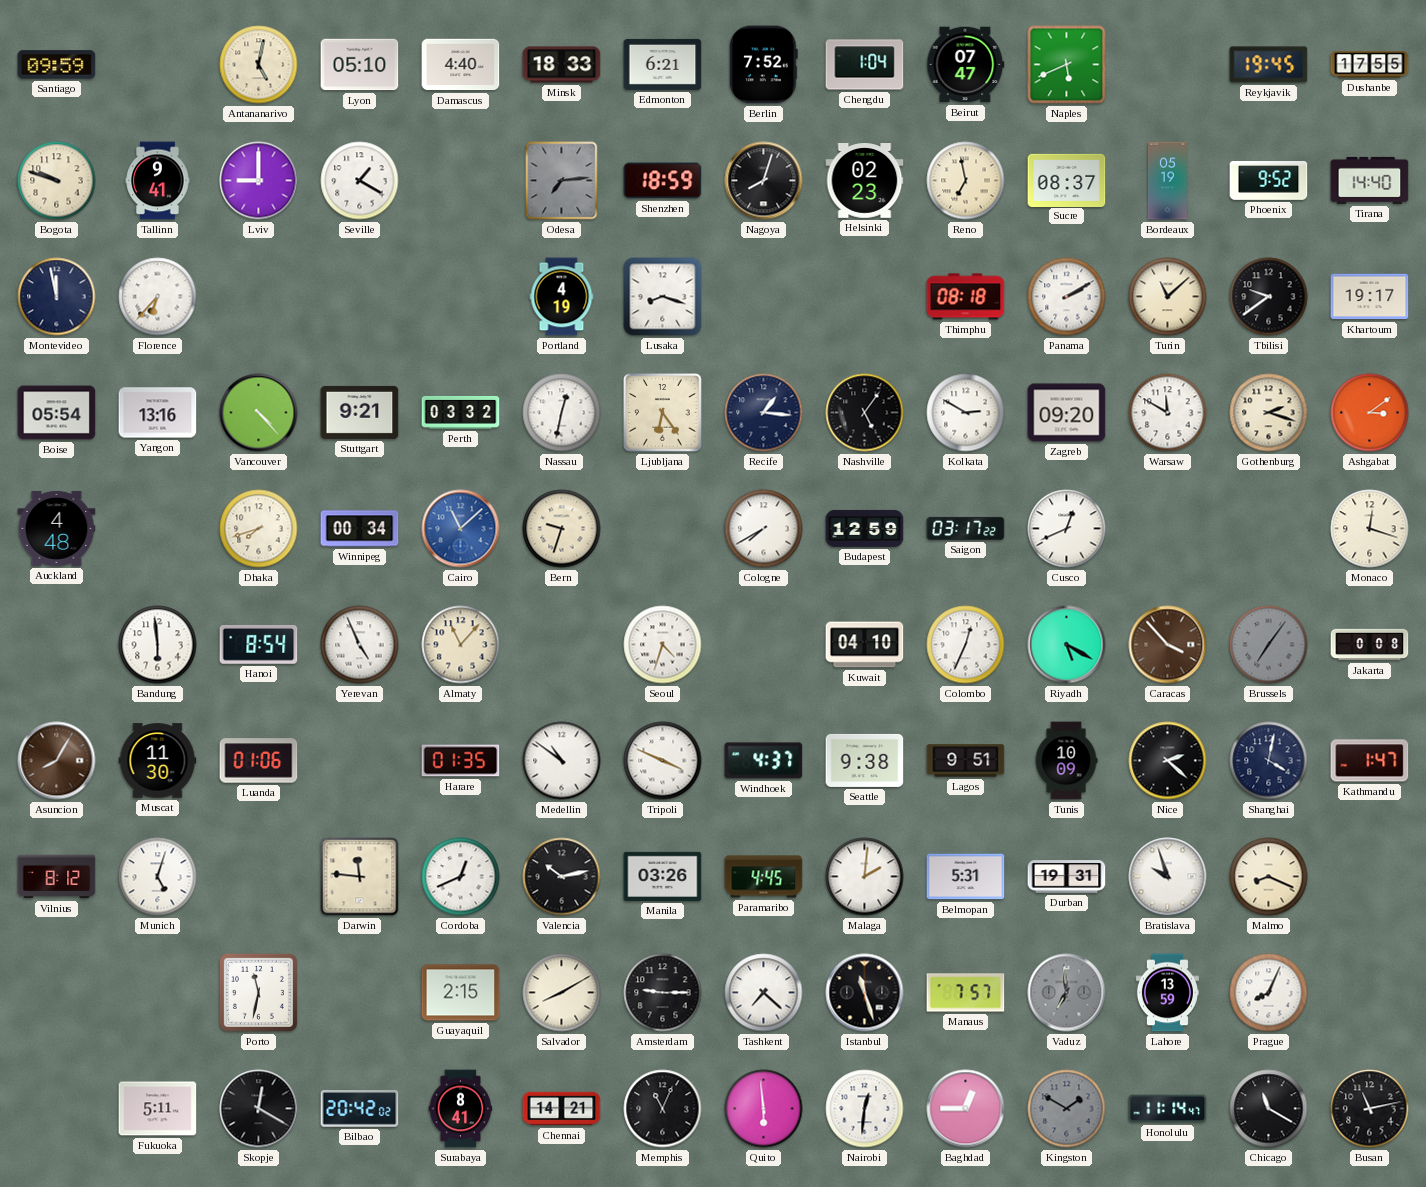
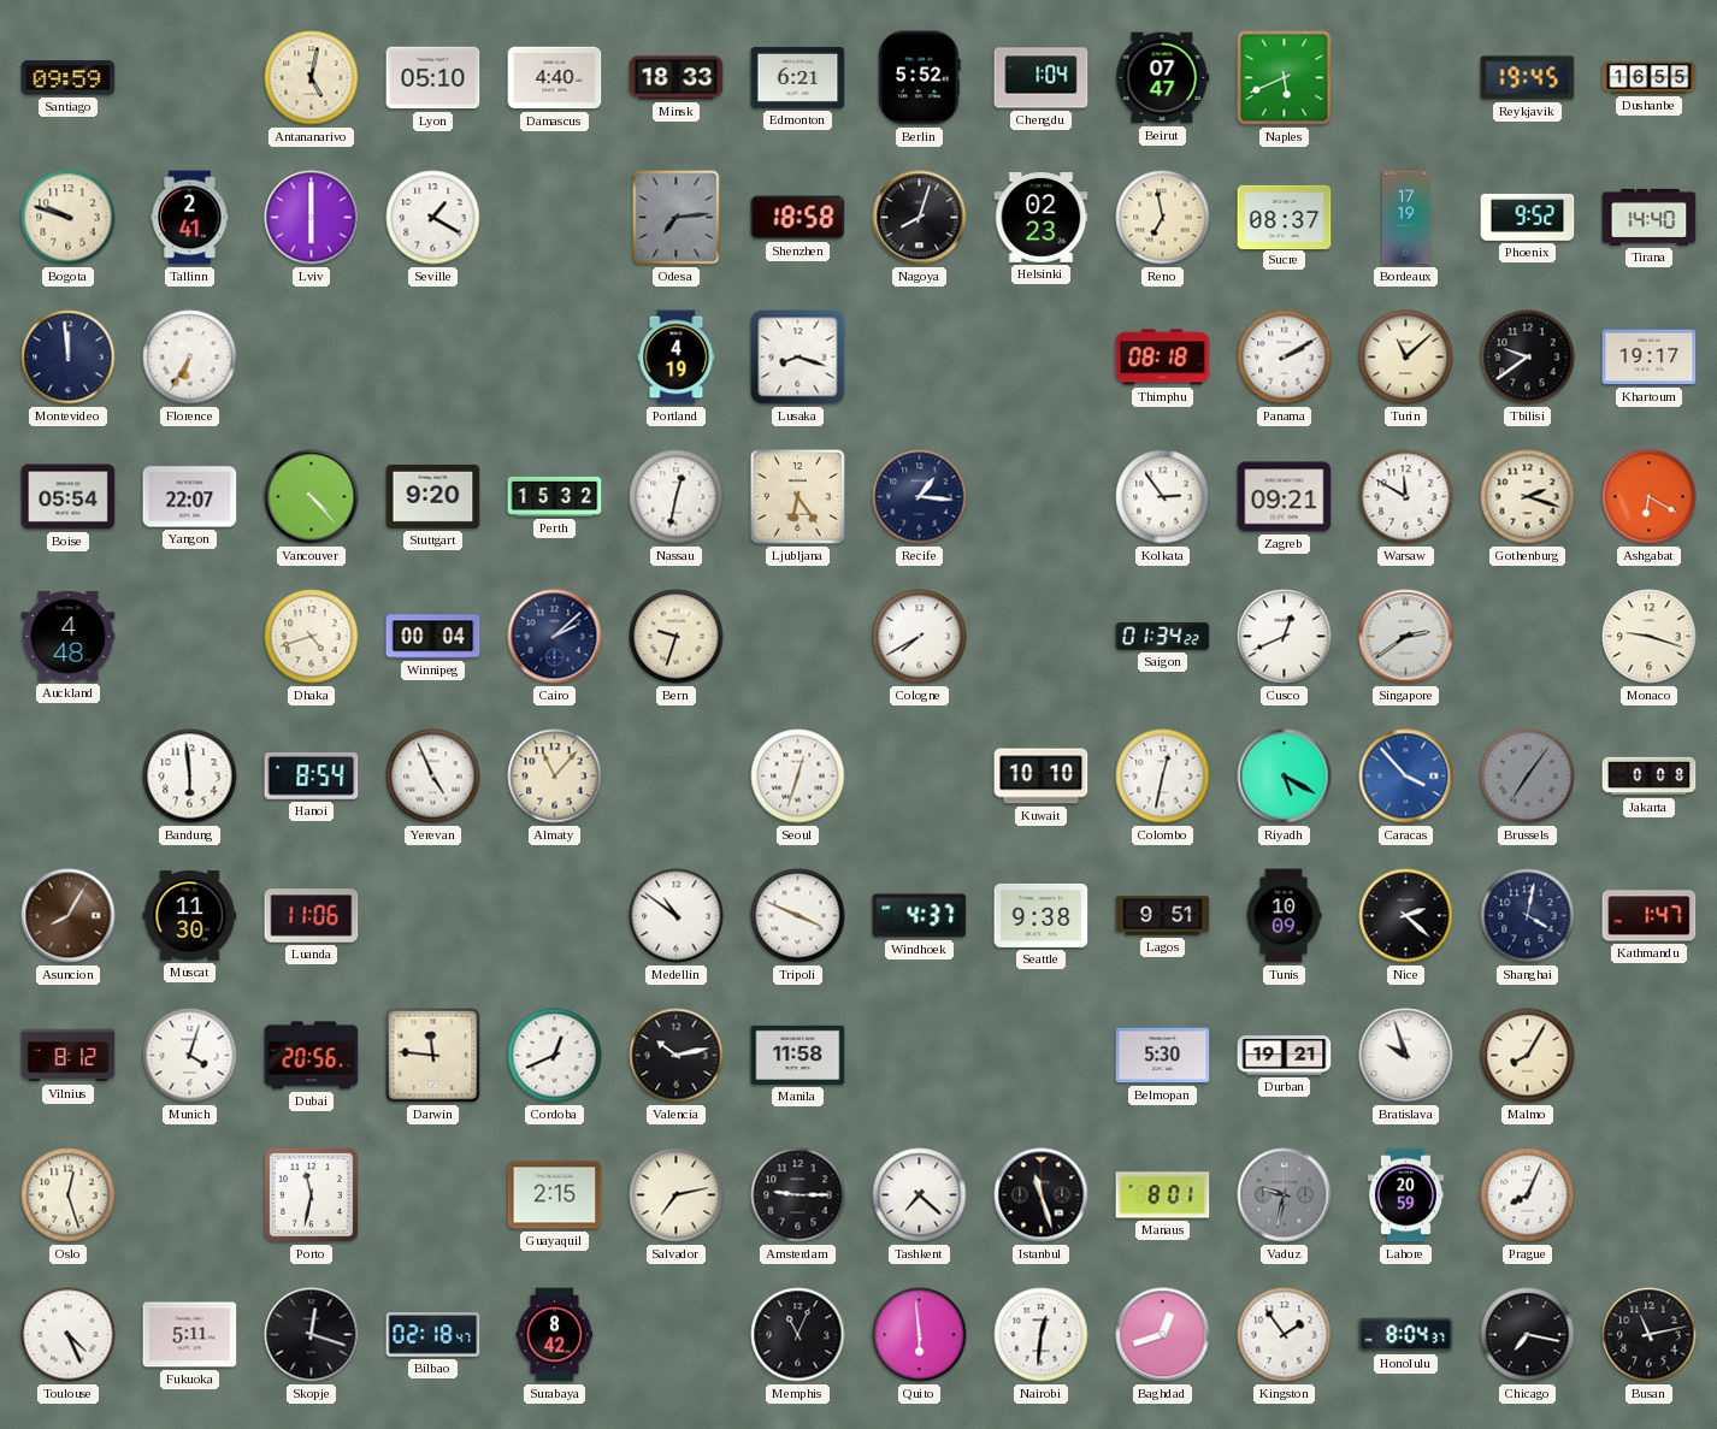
Berlin: 7:52 -> 5:52
Dushanbe: 17:55 -> 16:55
Tallinn: 9:41 -> 2:41
Lviv: 9:00 -> 6:00
Shenzhen: 18:59 -> 18:58
Bordeaux: 05:19 -> 17:19
Montevideo: 11:58 -> 11:59
Florence: 6:37 -> 6:35
Yangon: 13:16 -> 22:07
Stuttgart: 9:21 -> 9:20
Perth: 03:32 -> 15:32
Nashville: 5:06 -> none
Kolkata: 2:50 -> 2:54
Zagreb: 09:20 -> 09:21
Ashgabat: 3:09 -> 6:20
Dhaka: 7:42 -> 4:42
Winnipeg: 00:34 -> 00:04
Cairo: 11:08 -> 2:08
Cairo dial: blue -> navy
Budapest: 12:59 -> none
Saigon: 03:17 -> 01:34
Singapore: none -> 2:39
Monaco: 12:18 -> 9:18
Seoul: 4:33 -> 12:33
Kuwait: 04:10 -> 10:10
Colombo: 12:34 -> 12:32
Caracas dial: brown -> blue
Luanda: 01:06 -> 11:06
Harare: 01:35 -> none
Munich: 5:03 -> 4:03
Dubai: none -> 20:56
Manila: 03:26 -> 11:58
Paramaribo: 4:45 -> none
Malaga: 2:01 -> none
Belmopan: 5:31 -> 5:30
Durban: 19:31 -> 19:21
Malmo: 8:19 -> 8:05
Oslo: none -> 12:27
Salvador: 8:10 -> 7:13
Manaus: 7:57 -> 8:01
Vaduz: 6:59 -> 9:32
Lahore: 13:59 -> 20:59
Toulouse: none -> 4:26
Skopje: 12:20 -> 12:18
Bilbao: 20:42 -> 02:18
Surabaya: 8:41 -> 8:42
Chennai: 14:21 -> none
Baghdad: 12:45 -> 12:42
Kingston: 1:50 -> 1:54
Kingston dial: grey -> white
Honolulu: 11:14 -> 8:04
Chicago: 11:20 -> 7:17
